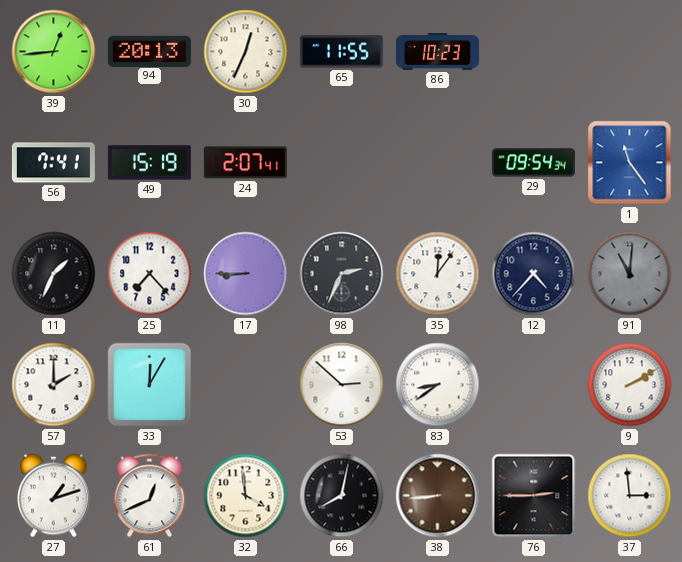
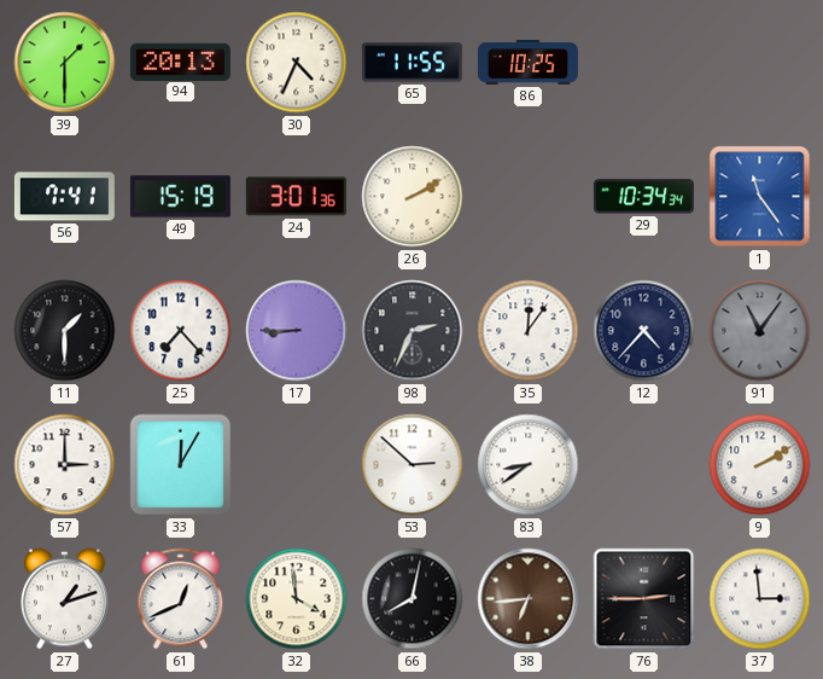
39: 12:44 -> 1:30
30: 12:34 -> 4:34
86: 10:23 -> 10:25
24: 2:07 -> 3:01
26: none -> 2:10
29: 09:54 -> 10:34
11: 1:34 -> 1:30
91: 11:01 -> 11:06
57: 2:00 -> 3:00
38: 8:44 -> 6:44
